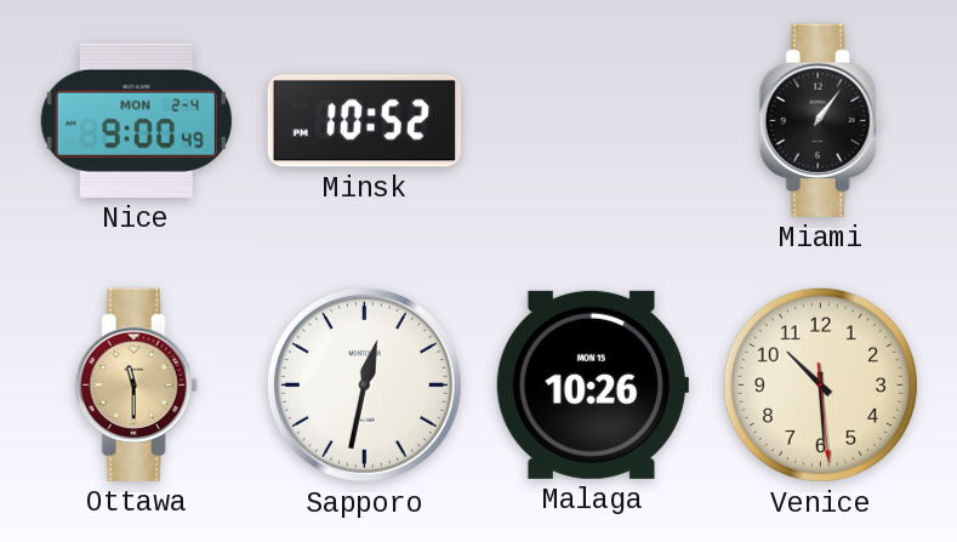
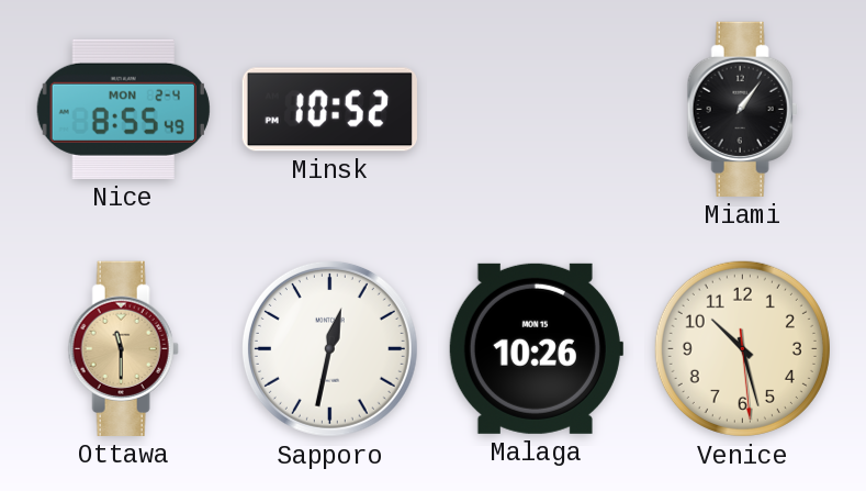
Nice: 9:00 -> 8:55
Venice: 10:29 -> 10:27
